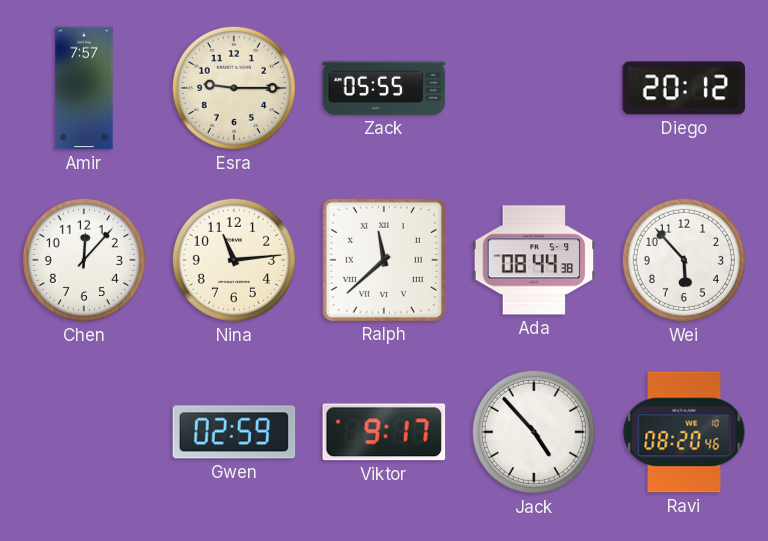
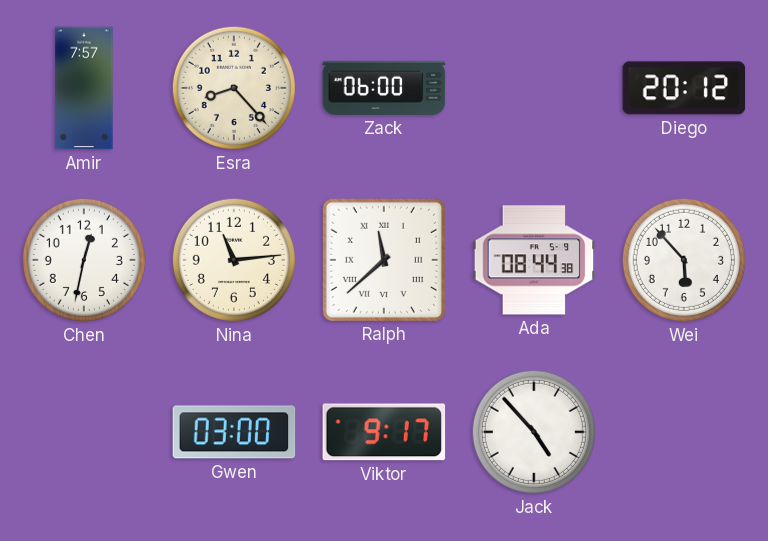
Esra: 9:15 -> 8:23
Zack: 05:55 -> 06:00
Chen: 12:07 -> 12:32
Gwen: 02:59 -> 03:00
Ravi: 08:20 -> none
